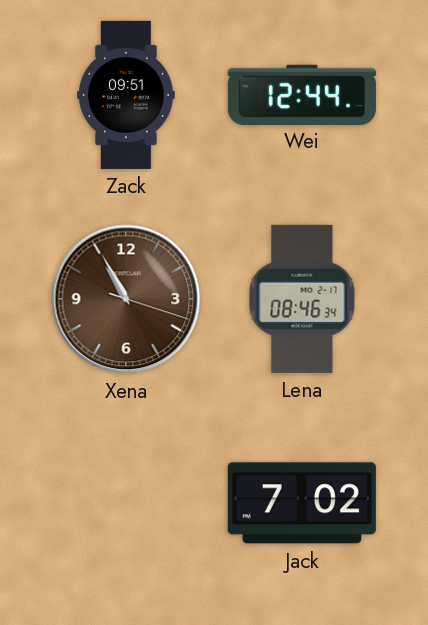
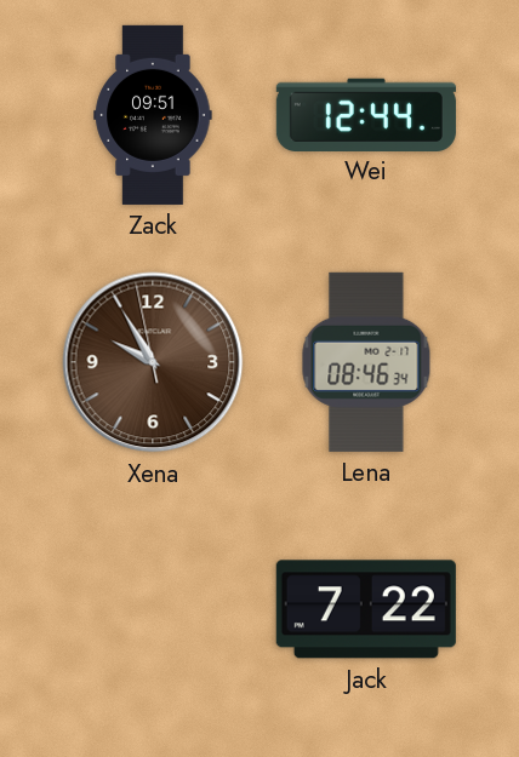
Xena: 10:55 -> 9:54
Jack: 7:02 -> 7:22
